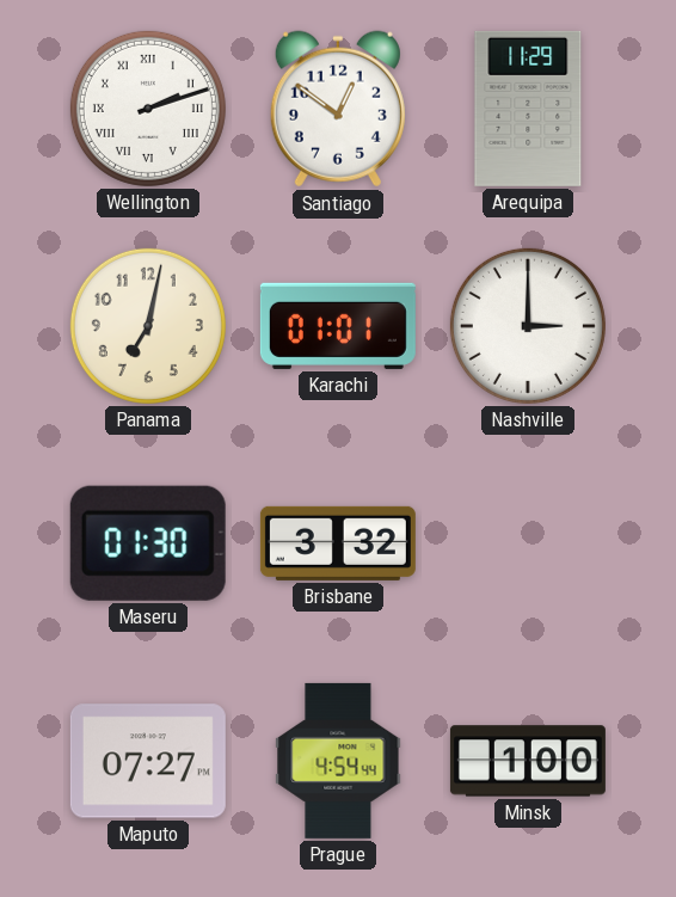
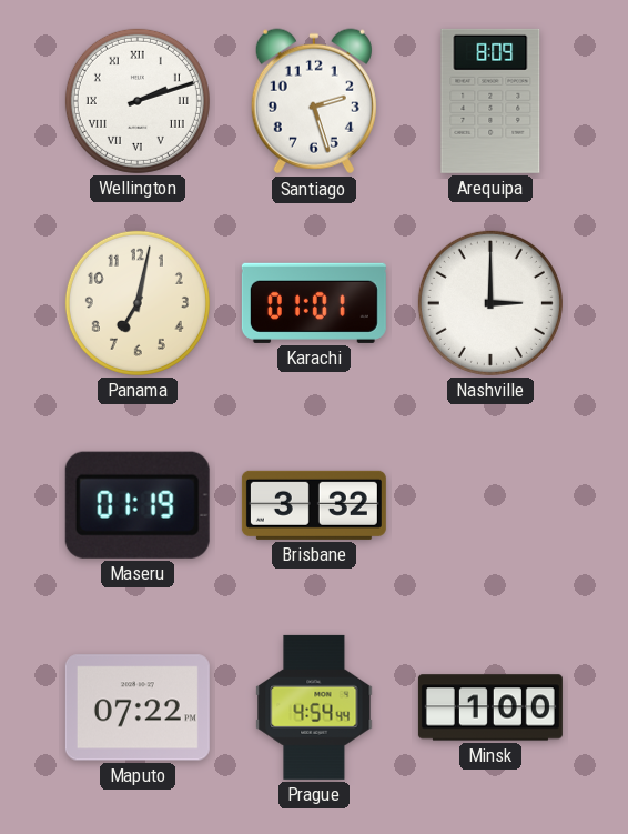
Santiago: 12:51 -> 2:27
Arequipa: 11:29 -> 8:09
Maseru: 01:30 -> 01:19
Maputo: 07:27 -> 07:22
